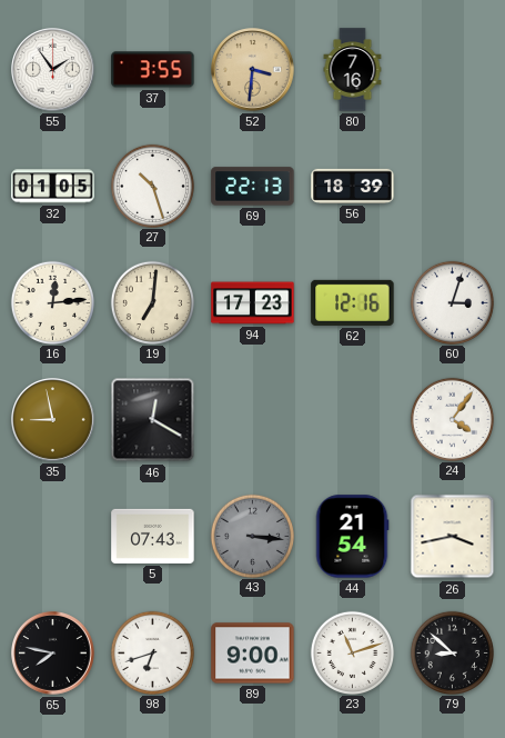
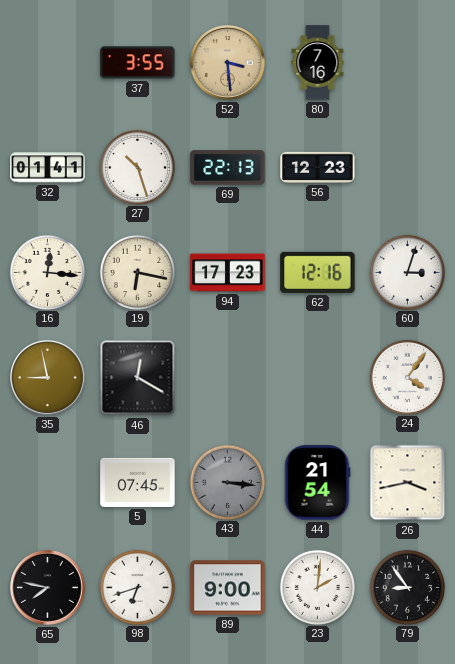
55: 1:54 -> none
52: 3:31 -> 3:29
32: 01:05 -> 01:41
56: 18:39 -> 12:23
16: 12:14 -> 12:16
19: 7:01 -> 6:17
5: 07:43 -> 07:45
23: 11:12 -> 2:01
79: 8:52 -> 8:54
